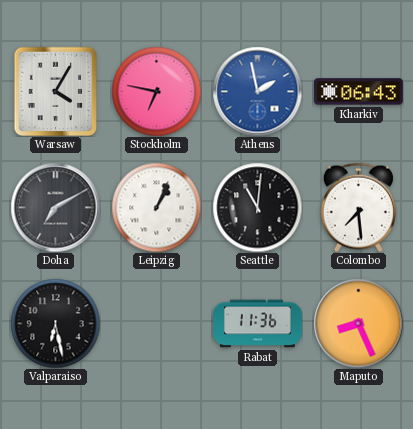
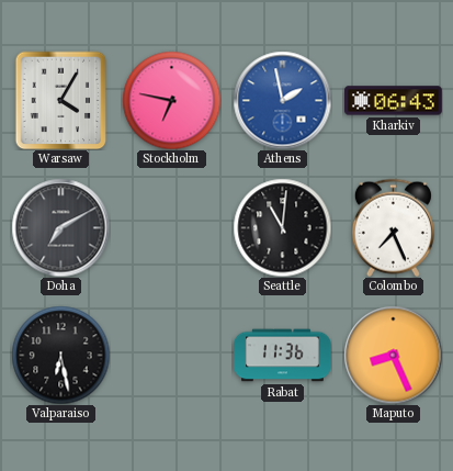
Leipzig: 1:04 -> none
Colombo: 7:29 -> 7:26
